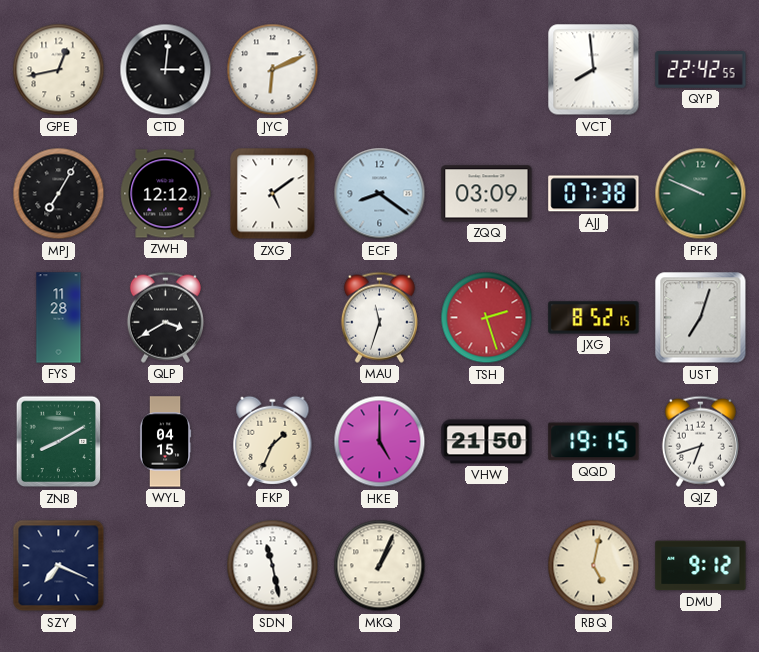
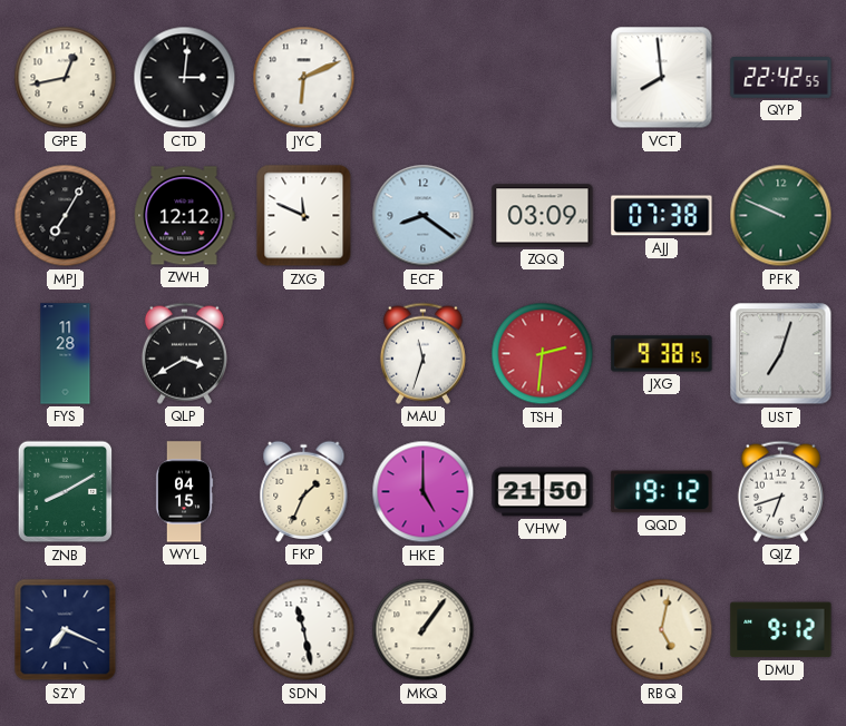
ZXG: 5:09 -> 11:49
TSH: 2:27 -> 2:31
JXG: 8:52 -> 9:38
QQD: 19:15 -> 19:12
MKQ: 1:04 -> 1:06
